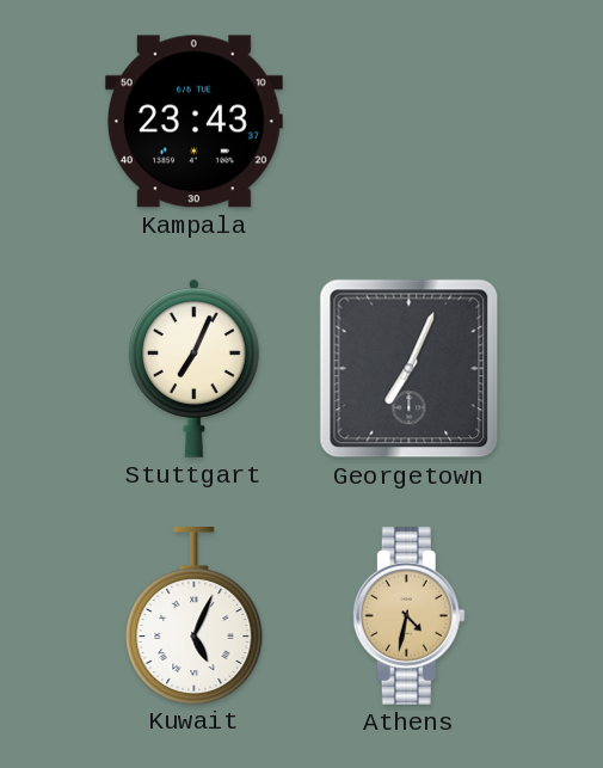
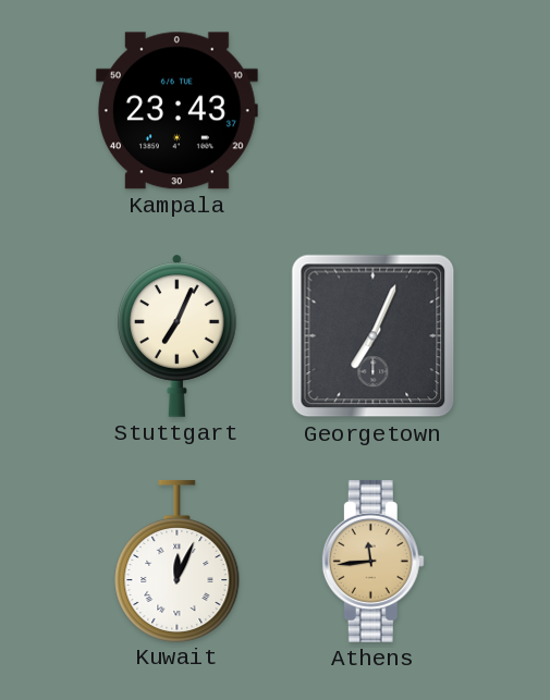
Kuwait: 5:04 -> 12:04
Athens: 4:32 -> 11:44
